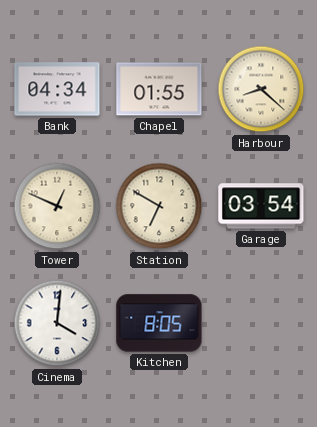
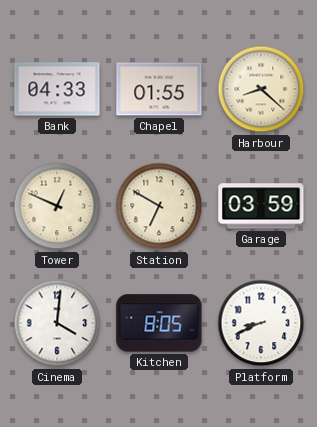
Bank: 04:34 -> 04:33
Garage: 03:54 -> 03:59
Platform: none -> 8:41
